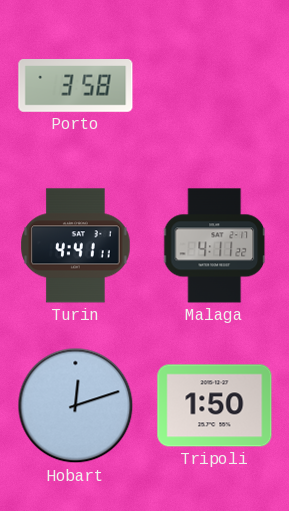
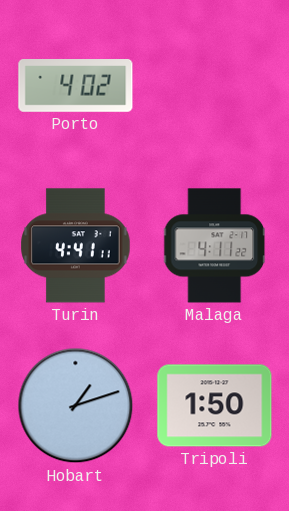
Porto: 3:58 -> 4:02
Hobart: 12:12 -> 1:12
